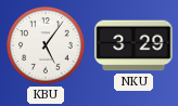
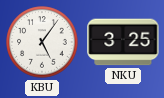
NKU: 3:29 -> 3:25
